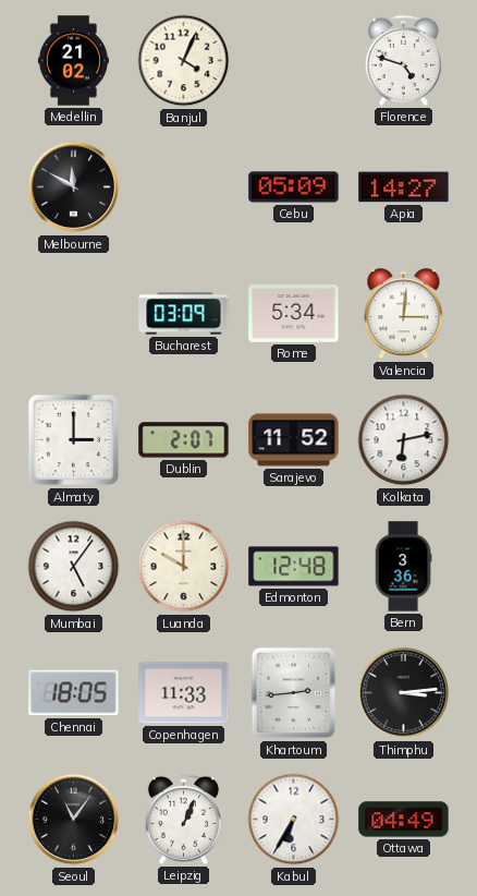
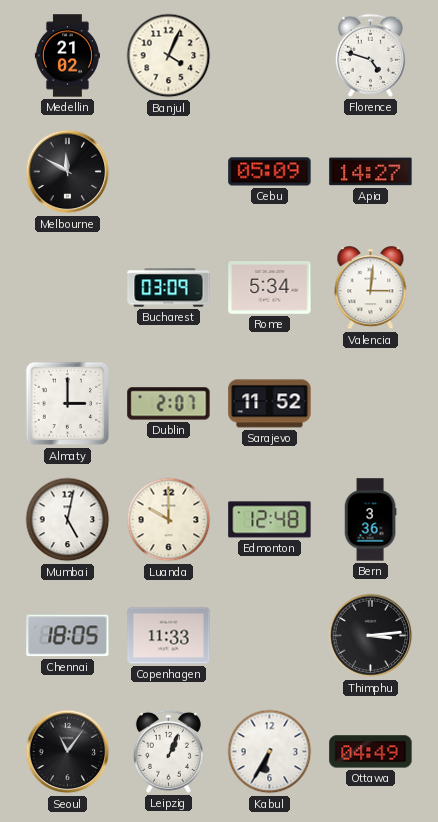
Kolkata: 6:13 -> none
Mumbai: 5:06 -> 5:02
Khartoum: 2:44 -> none
